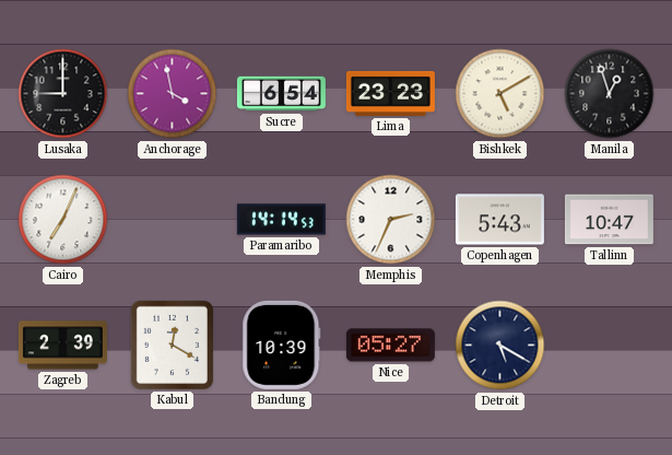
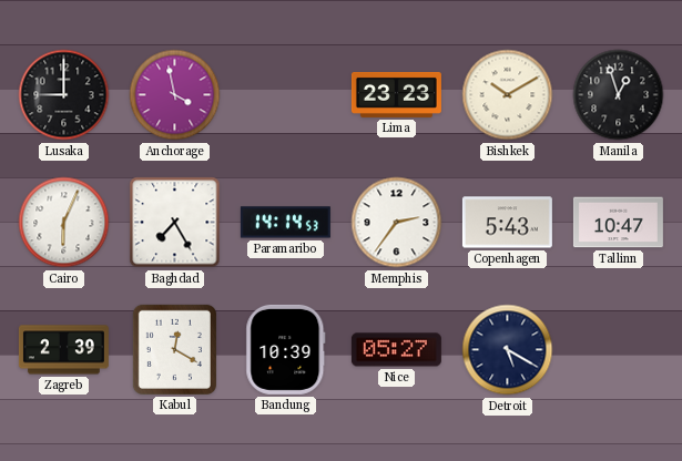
Sucre: 6:54 -> none
Bishkek: 5:10 -> 10:10
Cairo: 7:04 -> 6:04
Baghdad: none -> 7:25
Memphis: 2:34 -> 2:36
